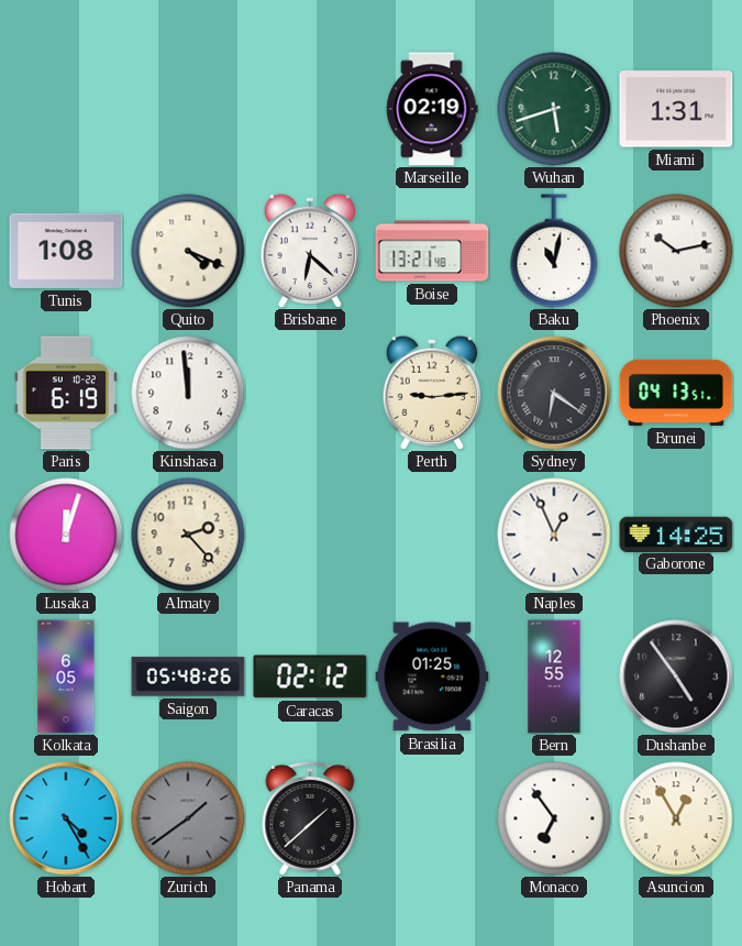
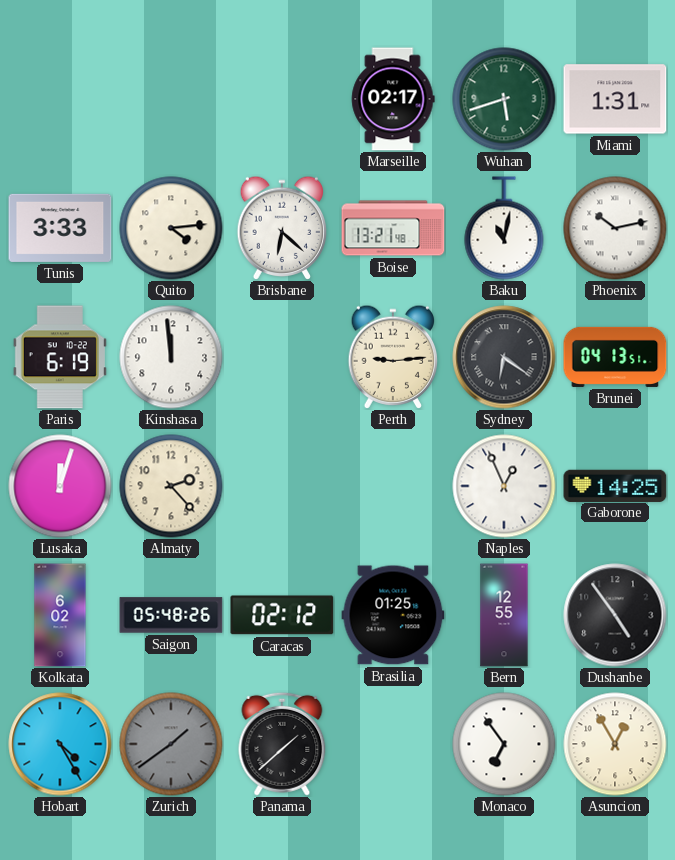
Marseille: 02:19 -> 02:17
Tunis: 1:08 -> 3:33
Quito: 4:19 -> 4:14
Kolkata: 6:05 -> 6:02
